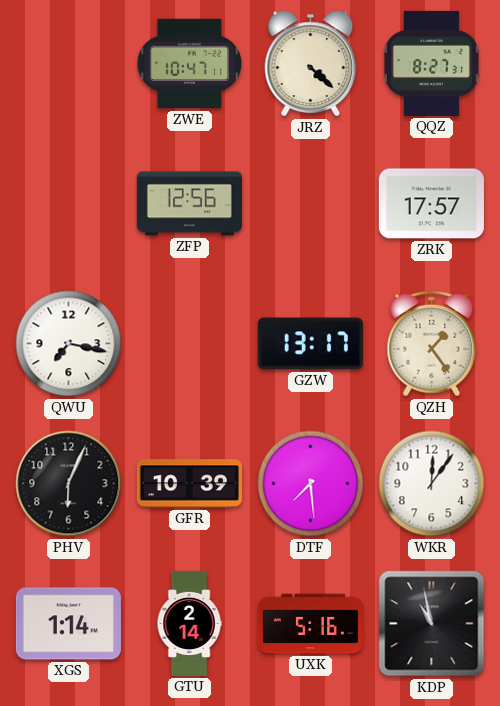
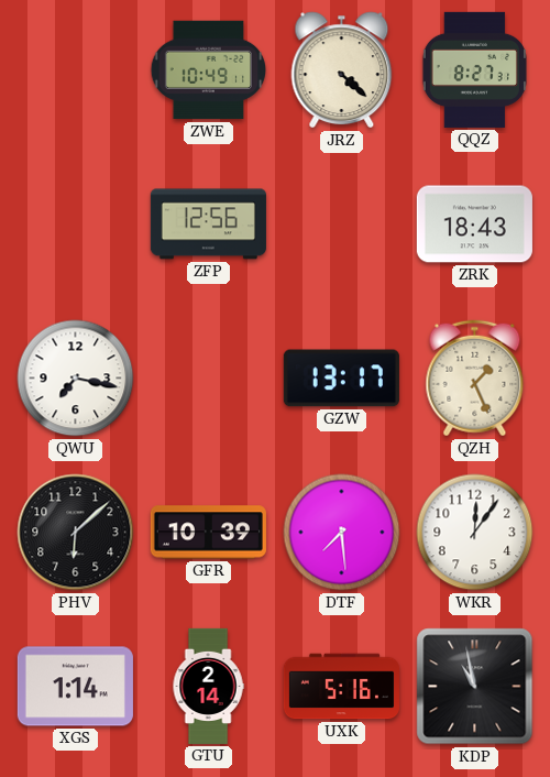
ZWE: 10:47 -> 10:49
ZRK: 17:57 -> 18:43
QZH: 1:24 -> 1:26
PHV: 6:04 -> 6:08
